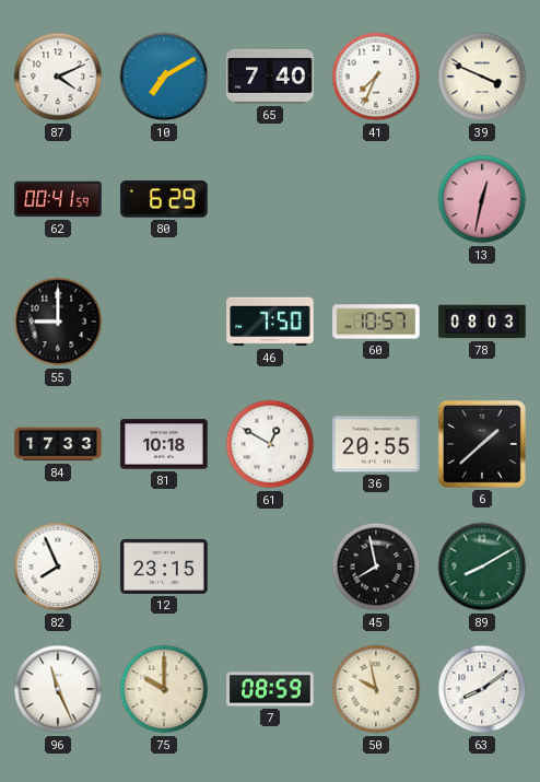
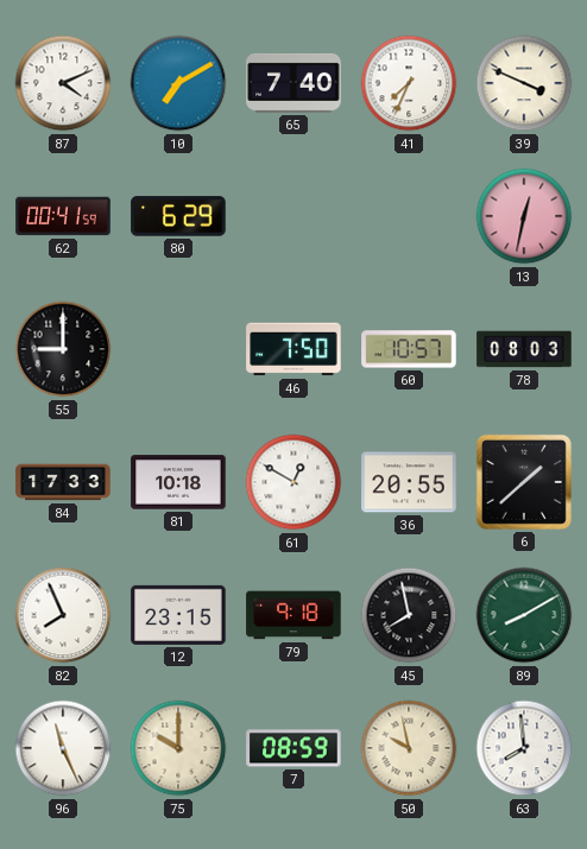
79: none -> 9:18
63: 8:09 -> 7:59
